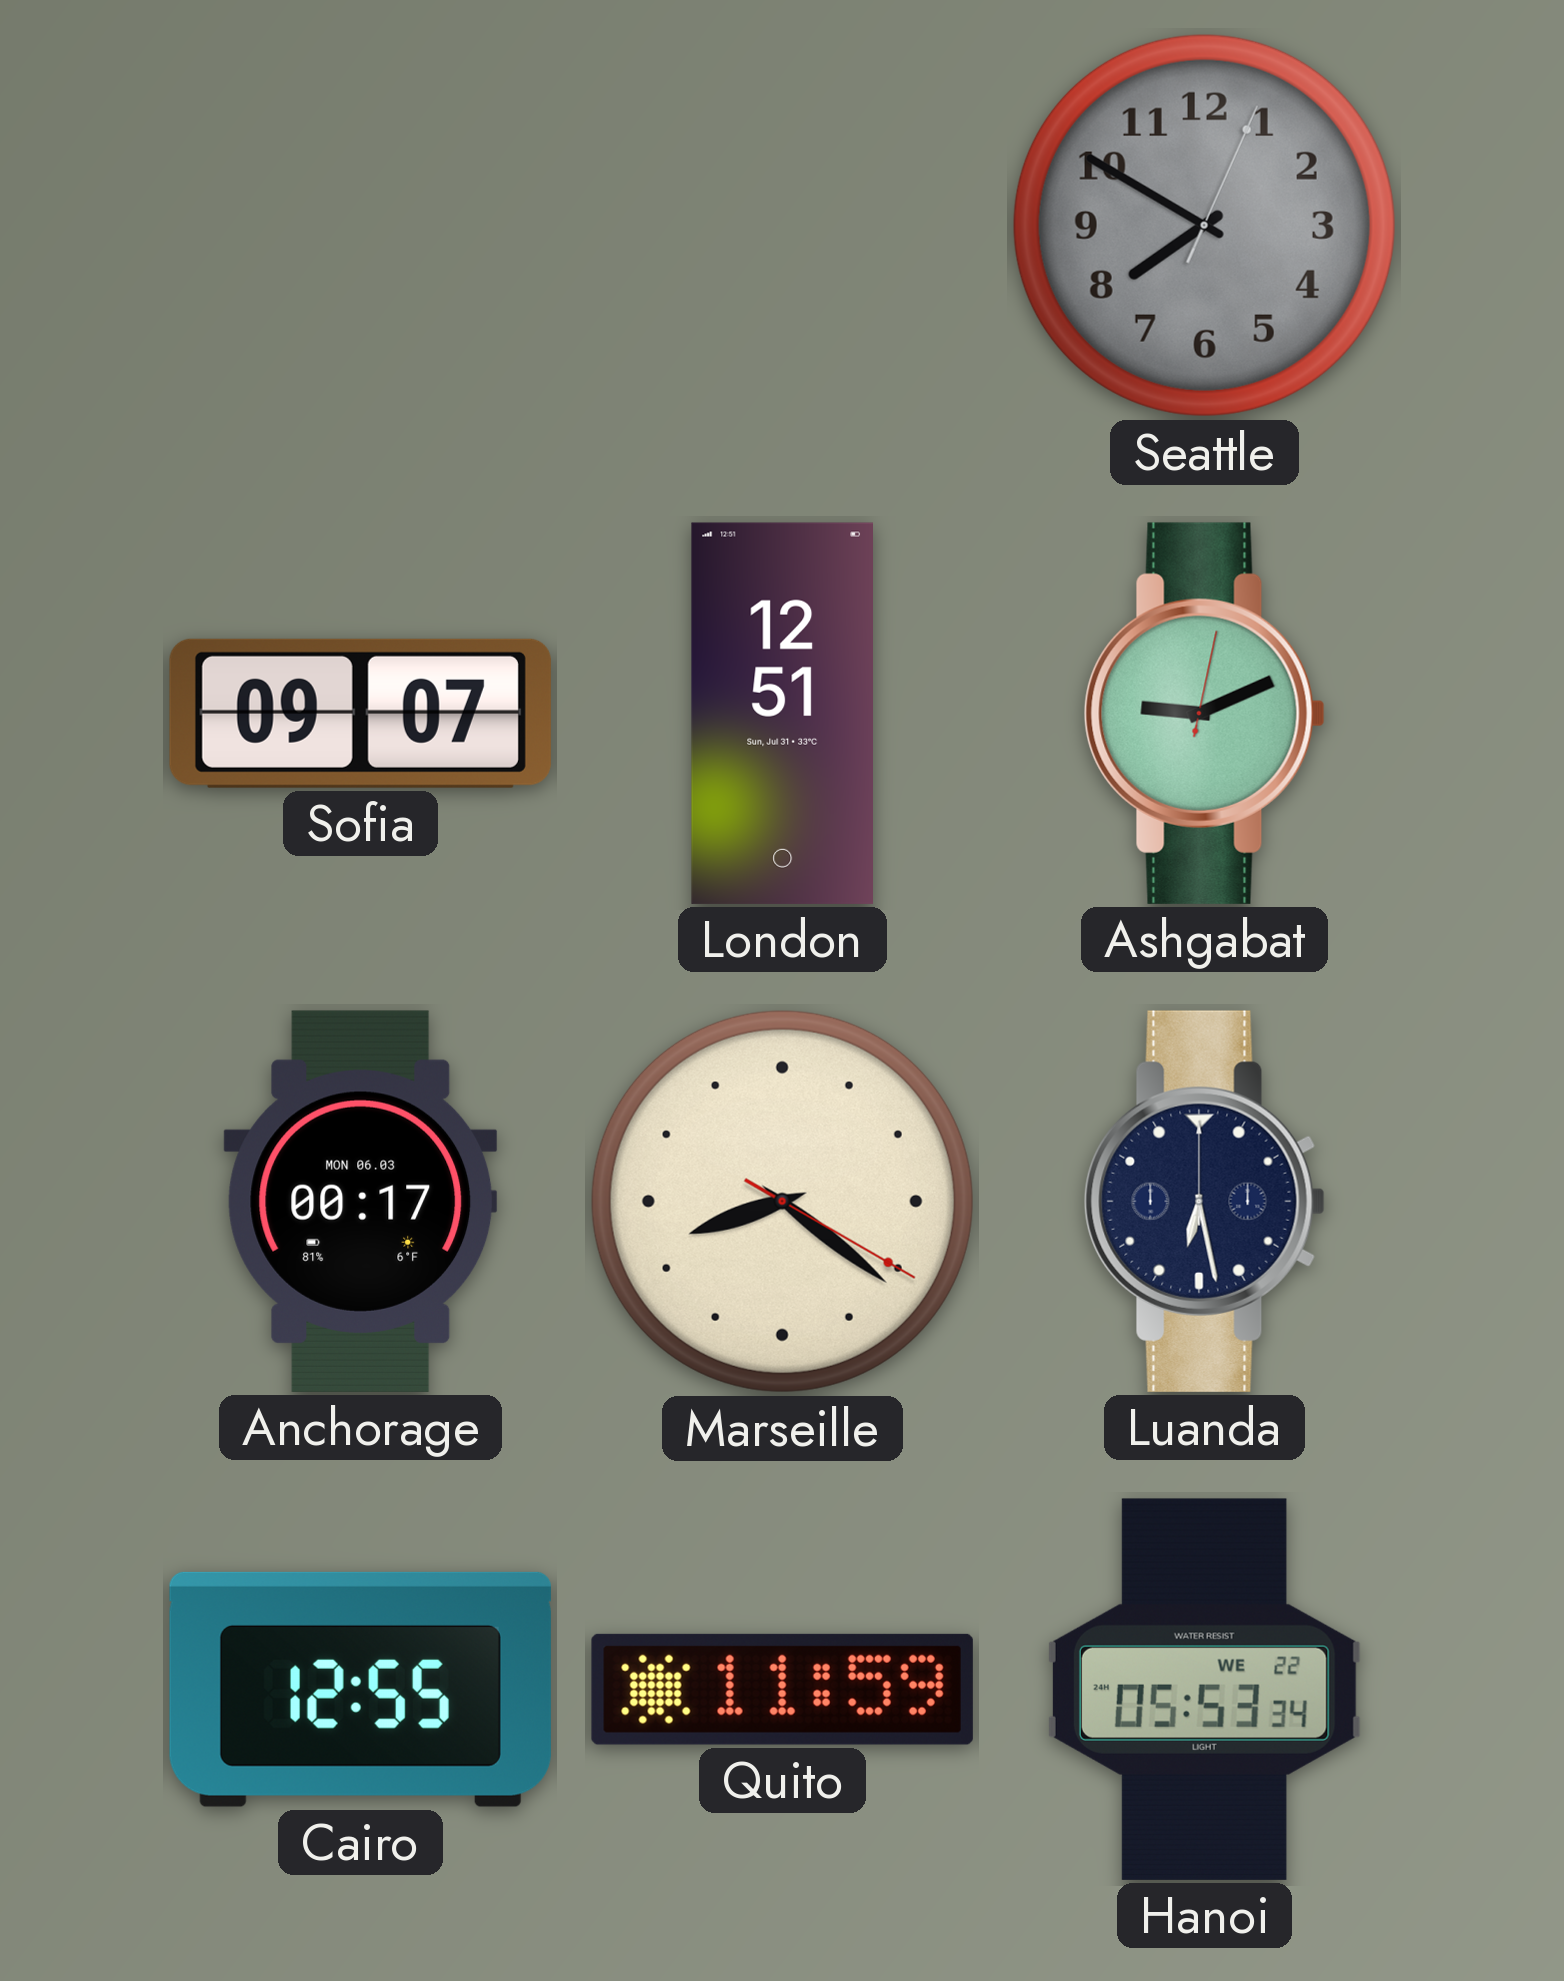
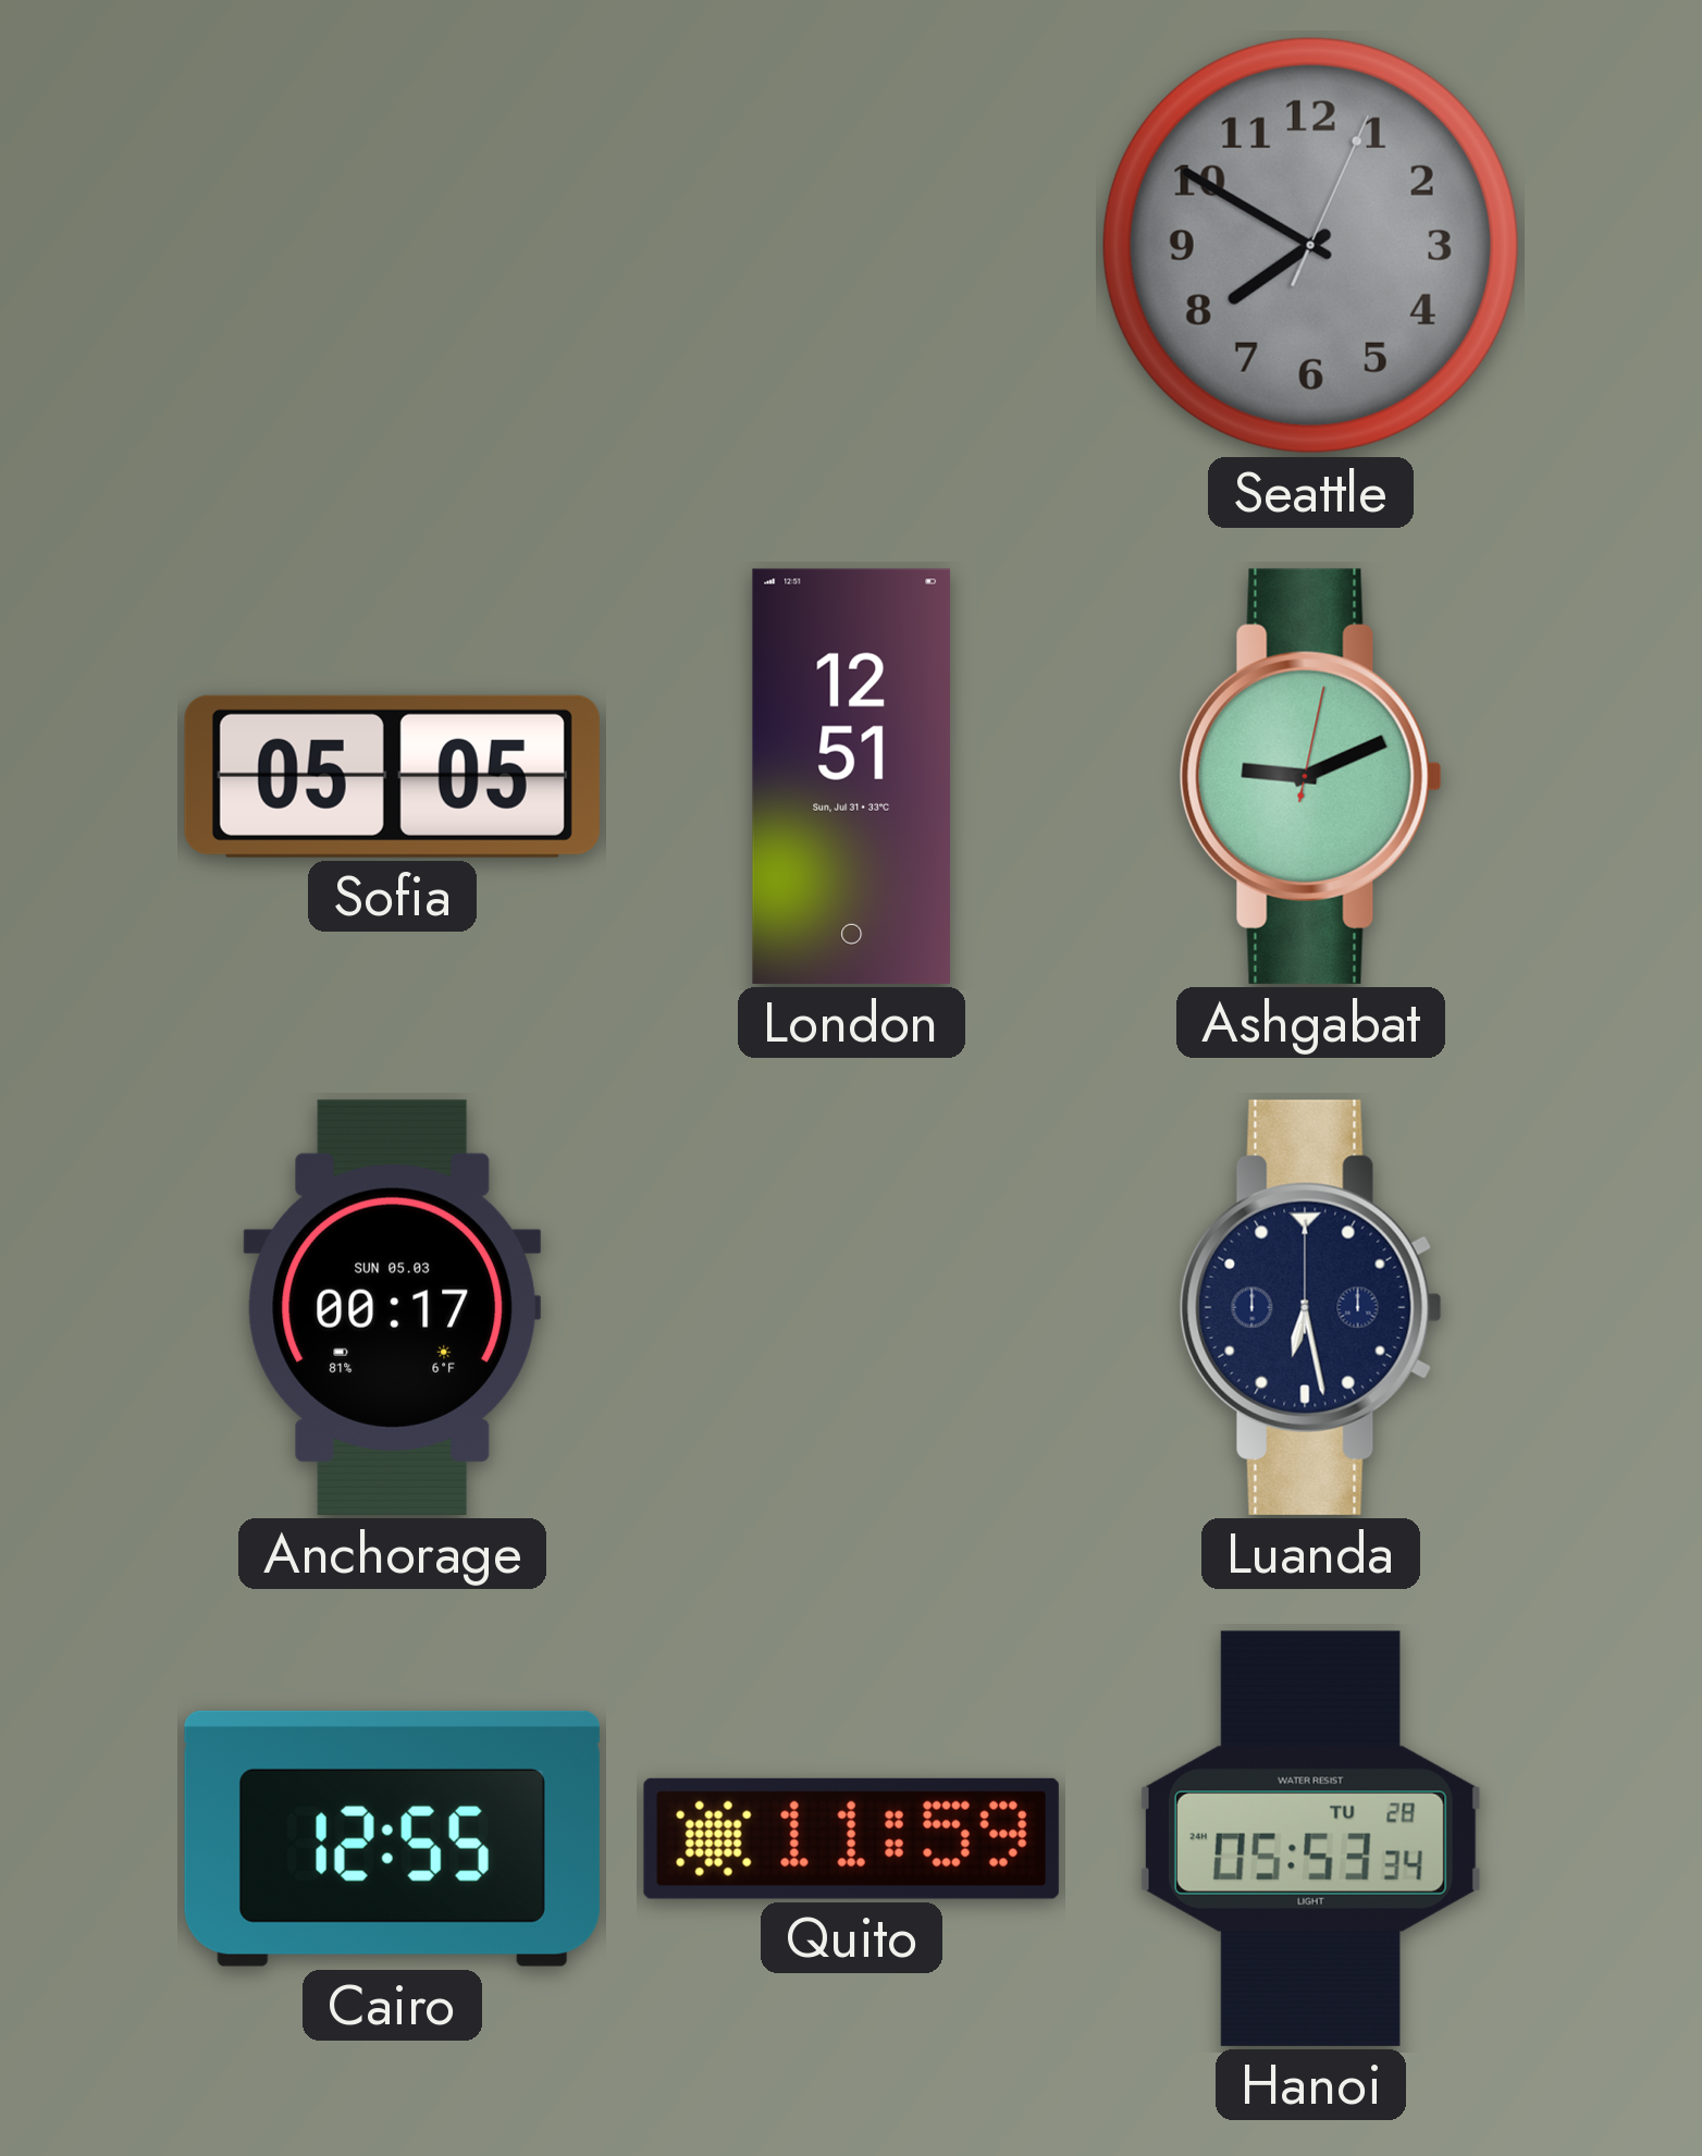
Sofia: 09:07 -> 05:05
Anchorage date: MON 06.03 -> SUN 05.03
Marseille: 8:21 -> none
Hanoi date: WE 22 -> TU 28
